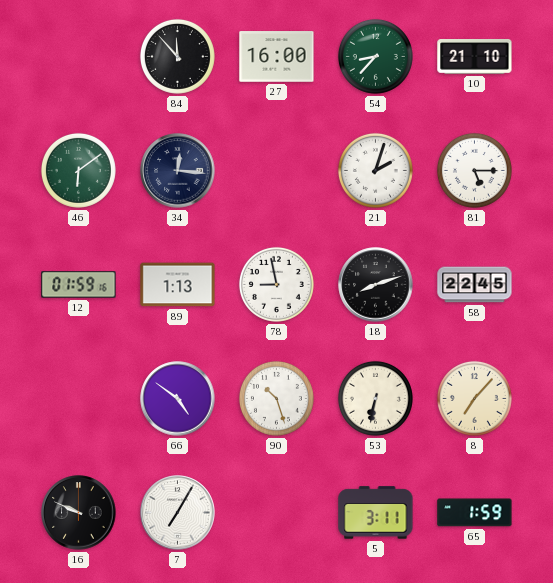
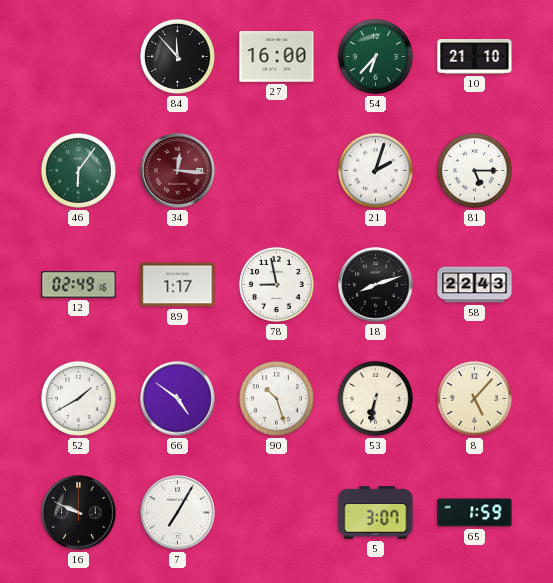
54: 8:37 -> 6:37
46: 6:09 -> 6:06
34 dial: navy -> burgundy
12: 01:59 -> 02:49
89: 1:13 -> 1:17
58: 22:45 -> 22:43
52: none -> 1:40
8: 7:07 -> 5:07
5: 3:11 -> 3:07
